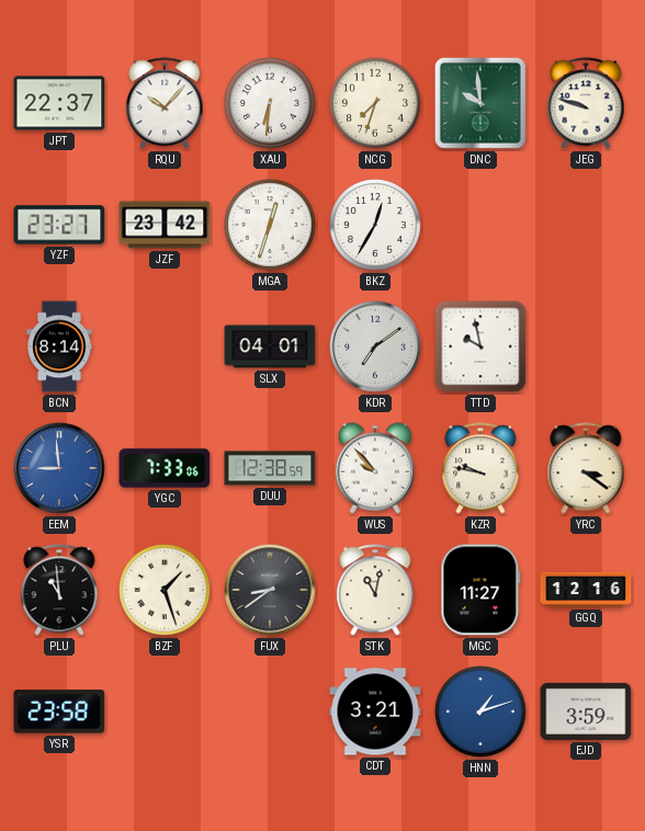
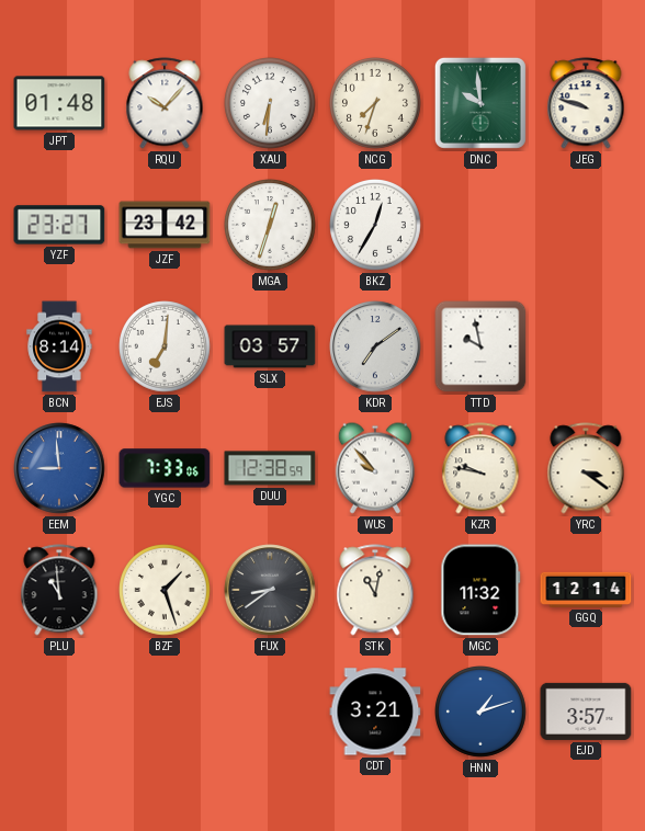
JPT: 22:37 -> 01:48
EJS: none -> 7:01
SLX: 04:01 -> 03:57
MGC: 11:27 -> 11:32
GGQ: 12:16 -> 12:14
YSR: 23:58 -> none
EJD: 3:59 -> 3:57
